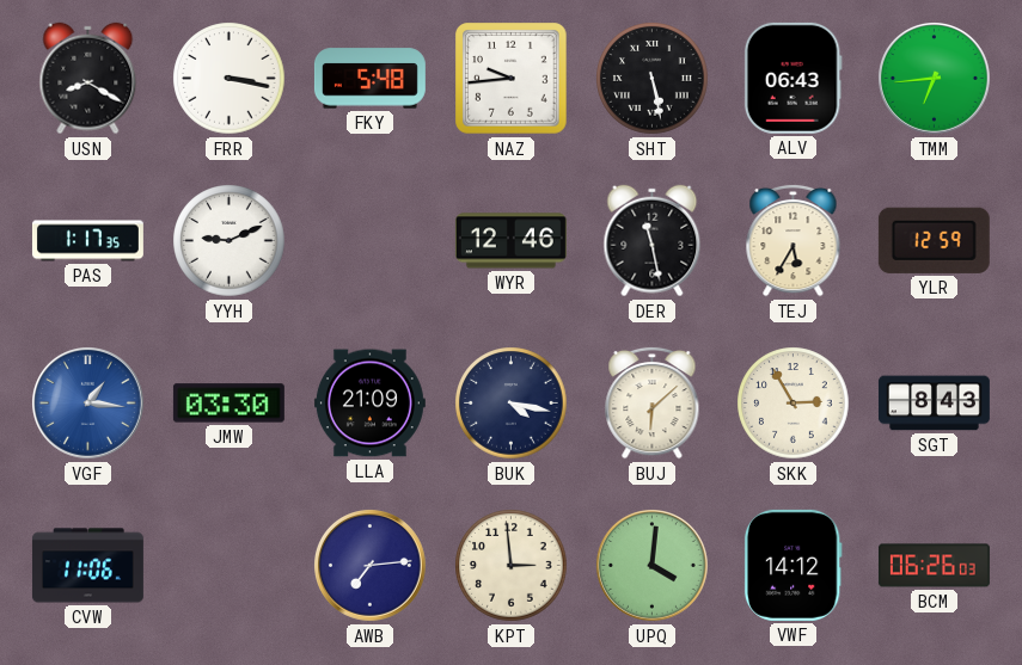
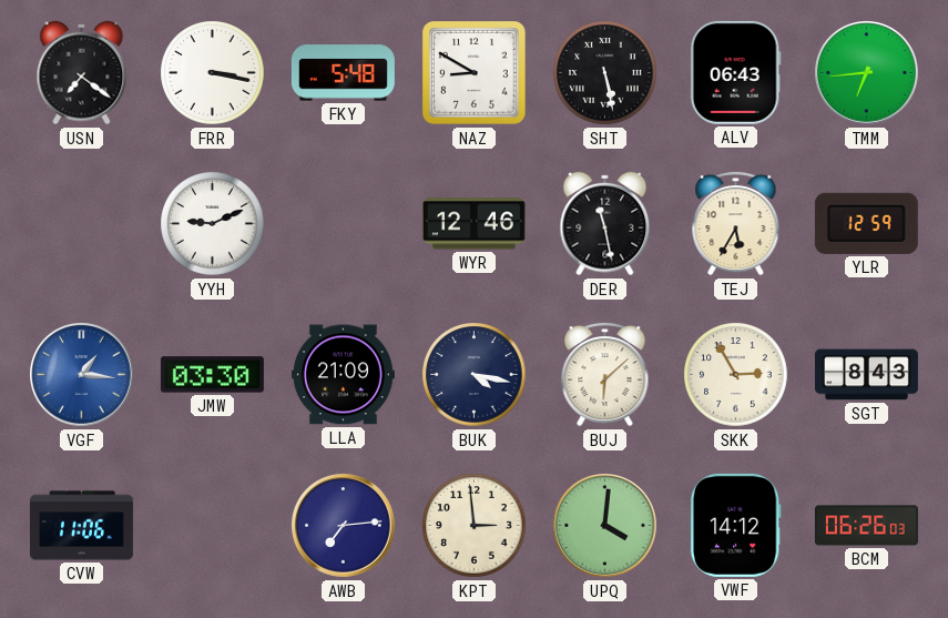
USN: 8:20 -> 7:21
NAZ: 9:44 -> 8:50
PAS: 1:17 -> none
